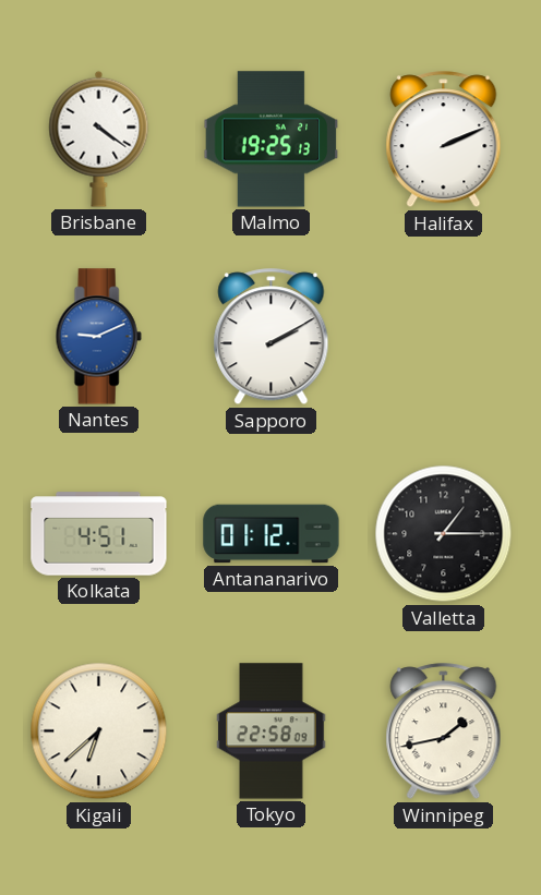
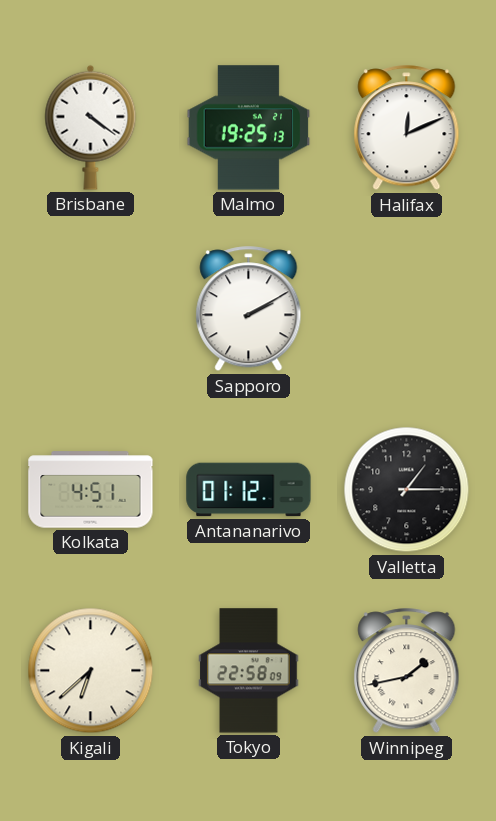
Halifax: 2:11 -> 12:11
Nantes: 9:11 -> none
